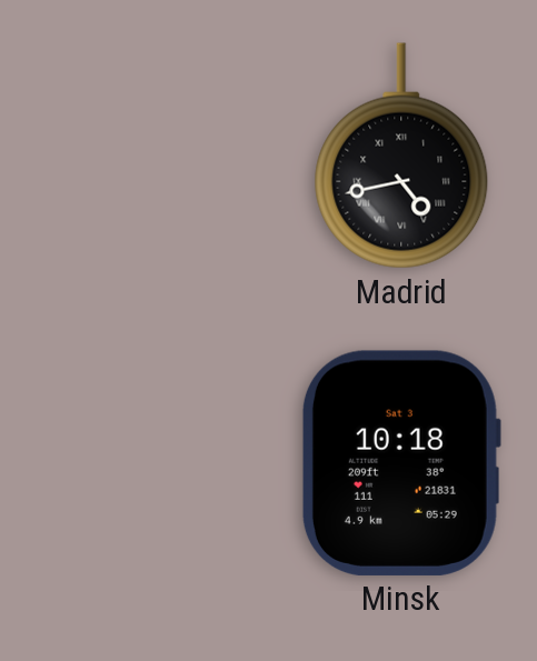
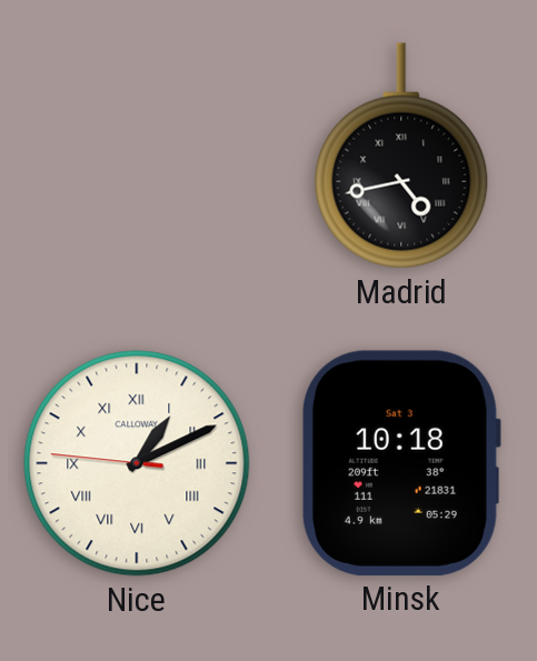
Nice: none -> 1:10
